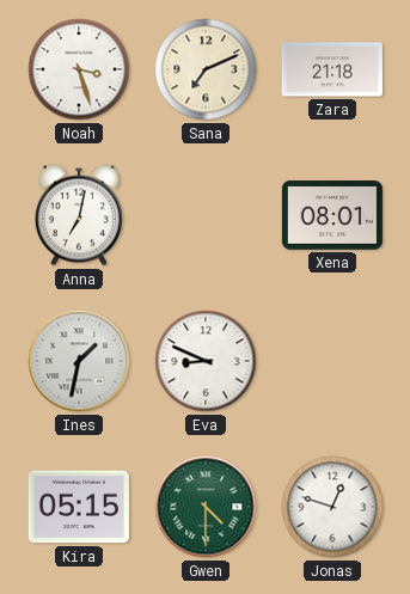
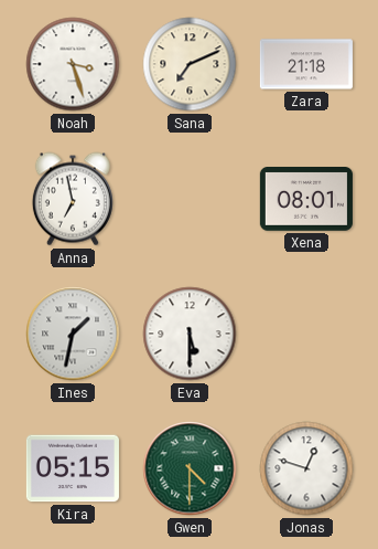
Anna: 7:02 -> 6:58
Eva: 8:49 -> 5:30
